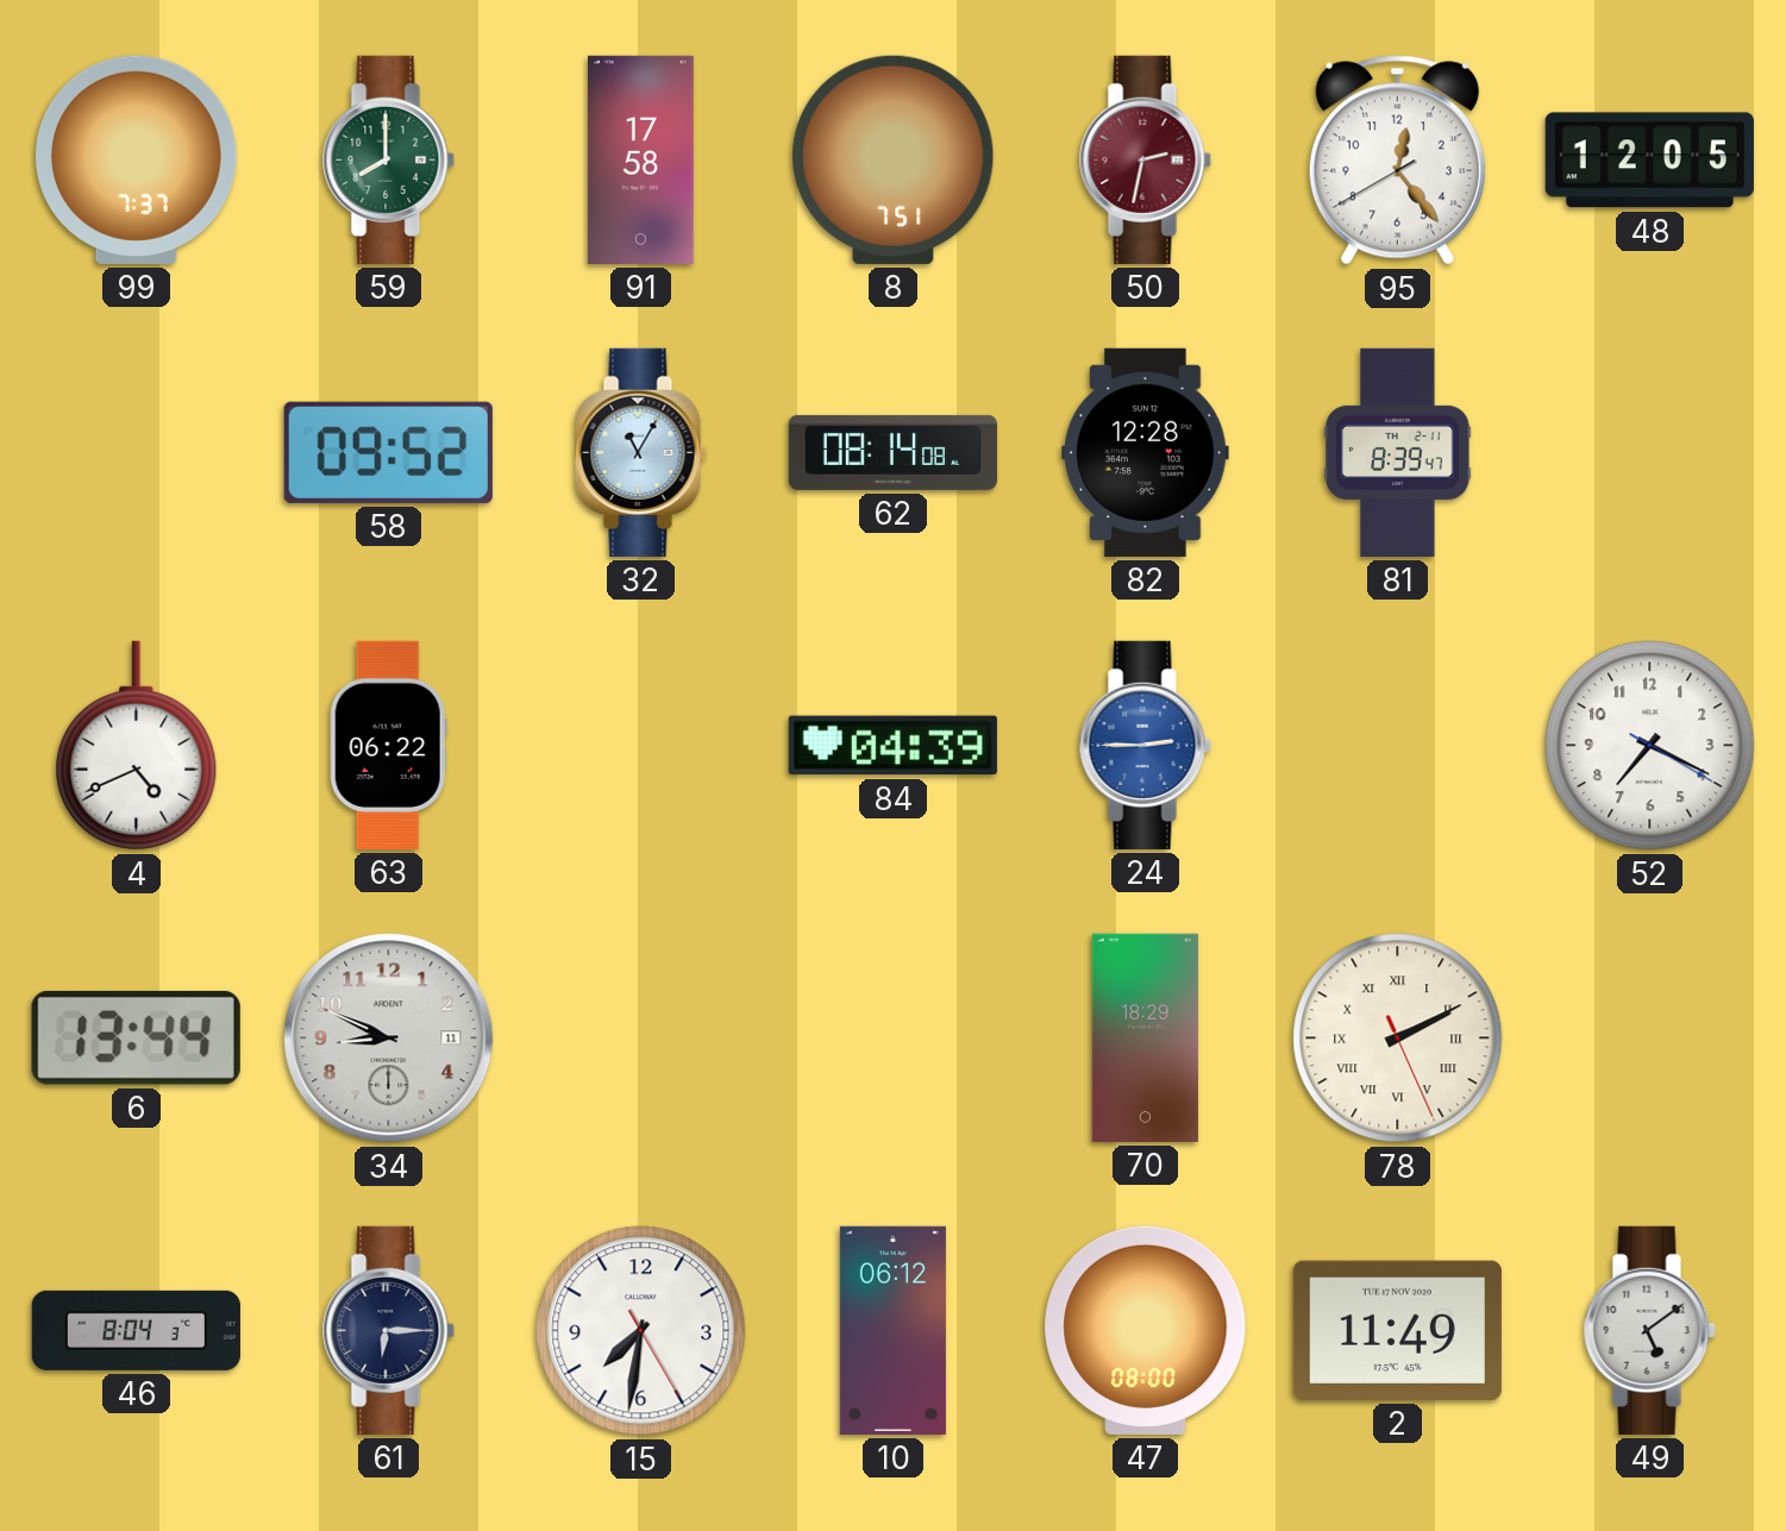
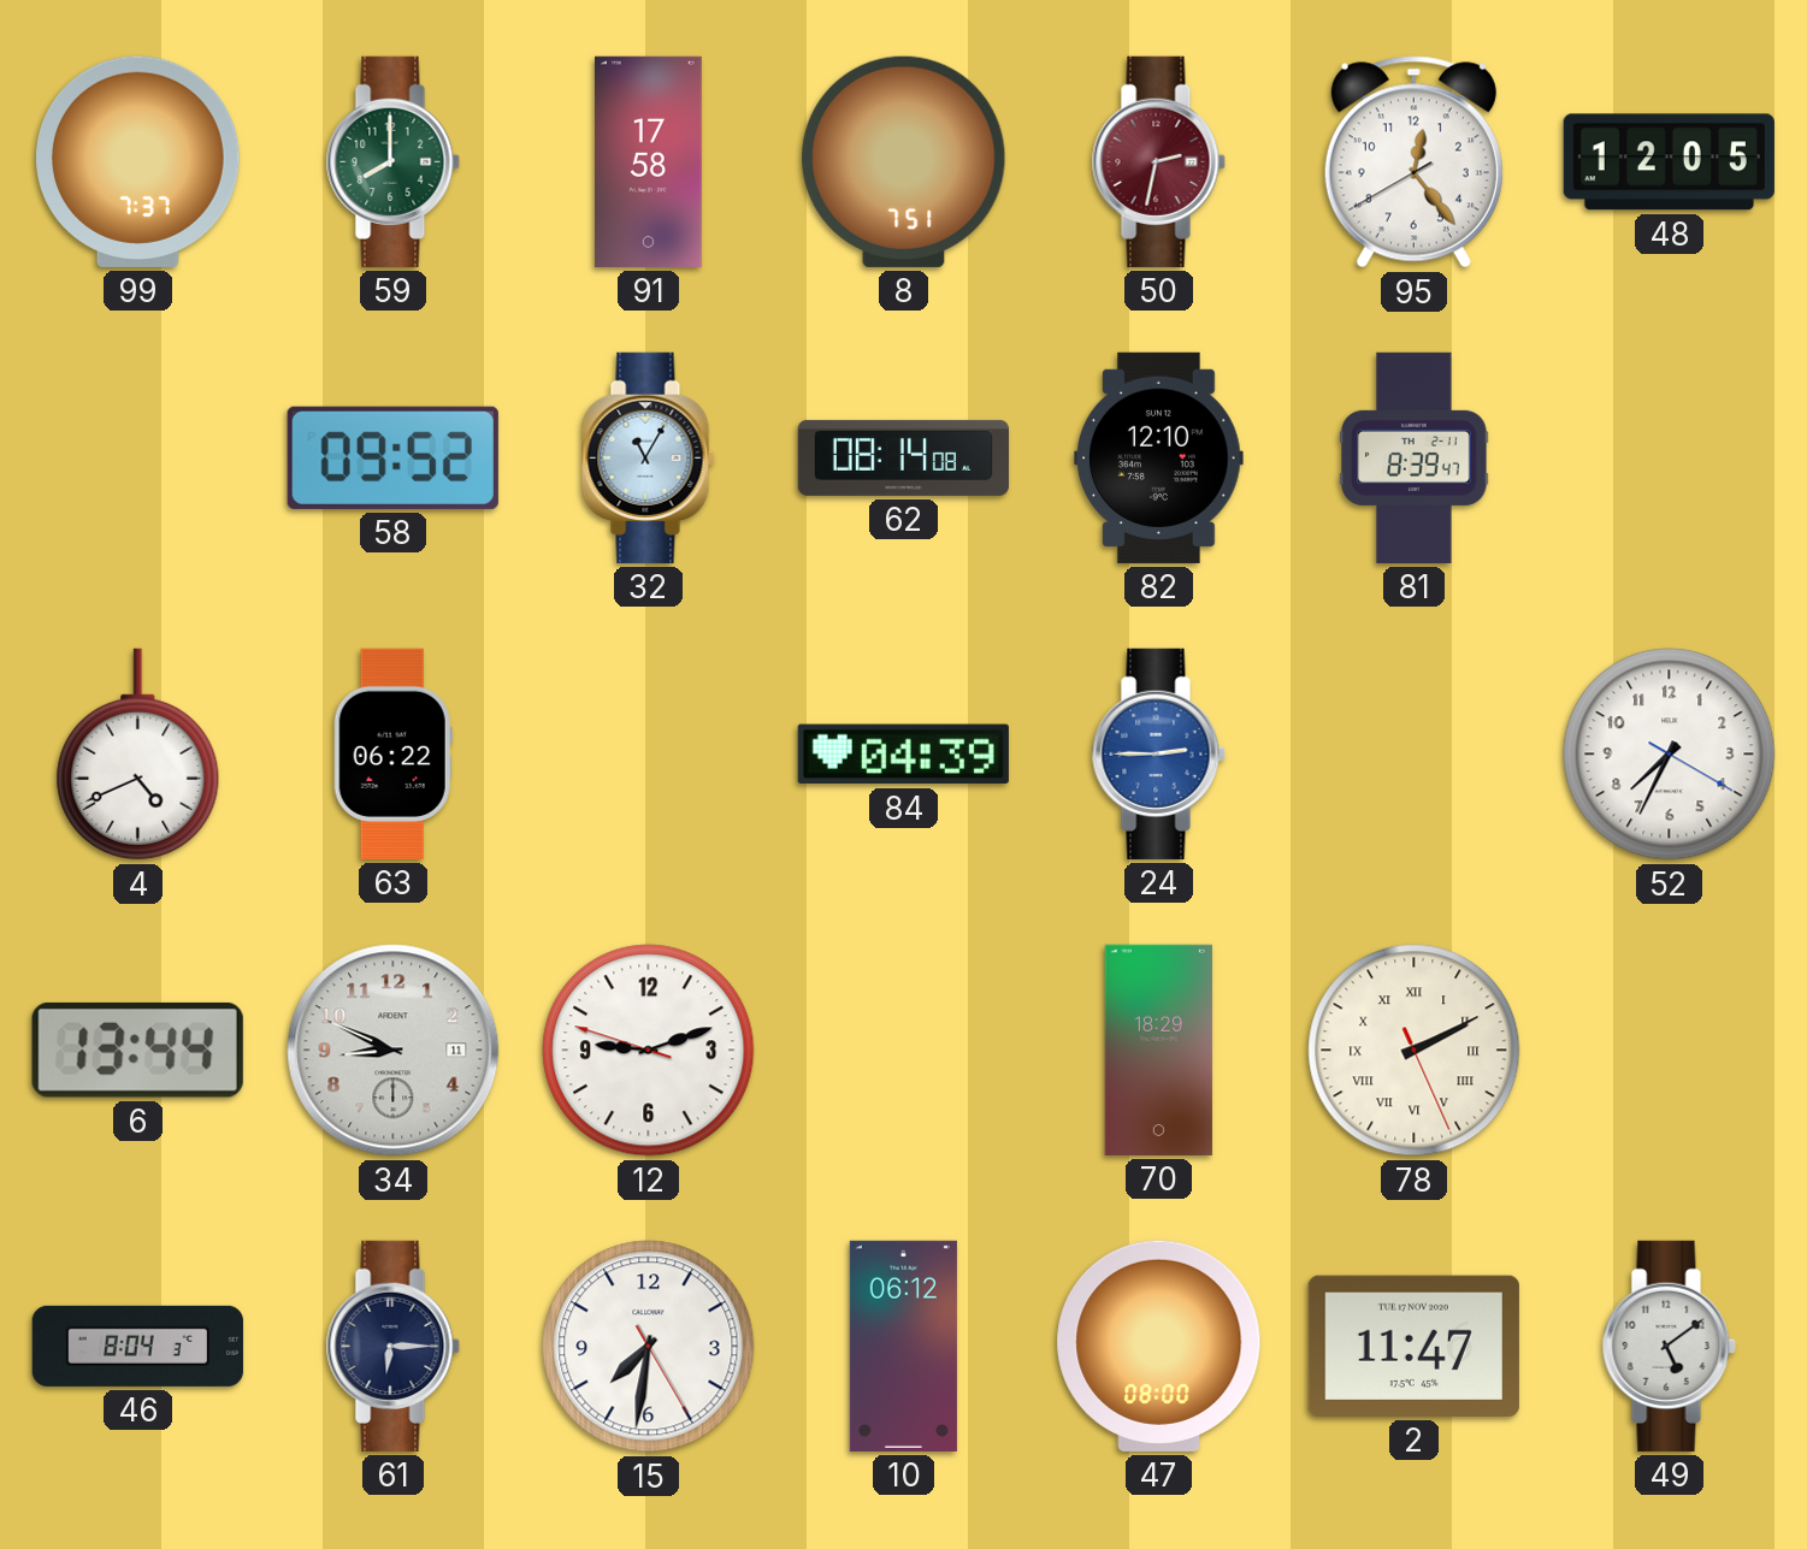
82: 12:28 -> 12:10
52: 7:19 -> 7:34
12: none -> 9:11
2: 11:49 -> 11:47
